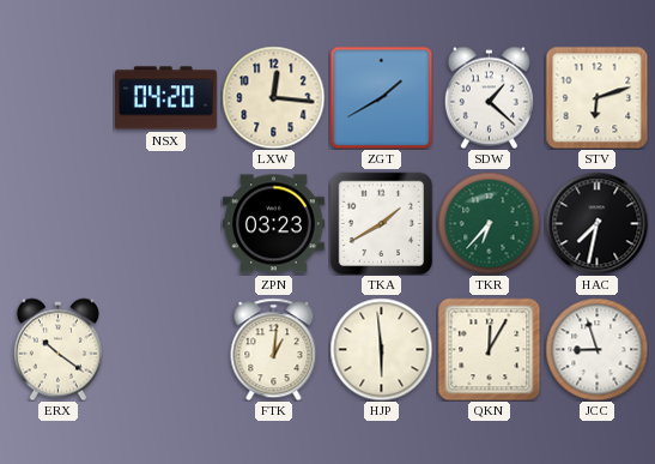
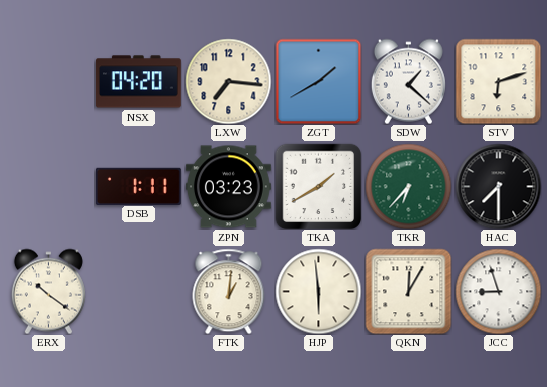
LXW: 12:16 -> 7:16
DSB: none -> 1:11
HAC: 7:32 -> 7:30
